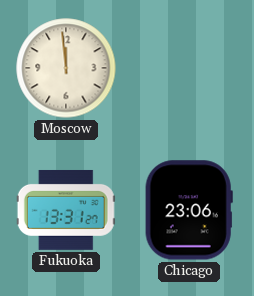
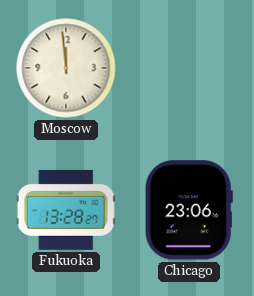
Fukuoka: 13:31 -> 13:28
